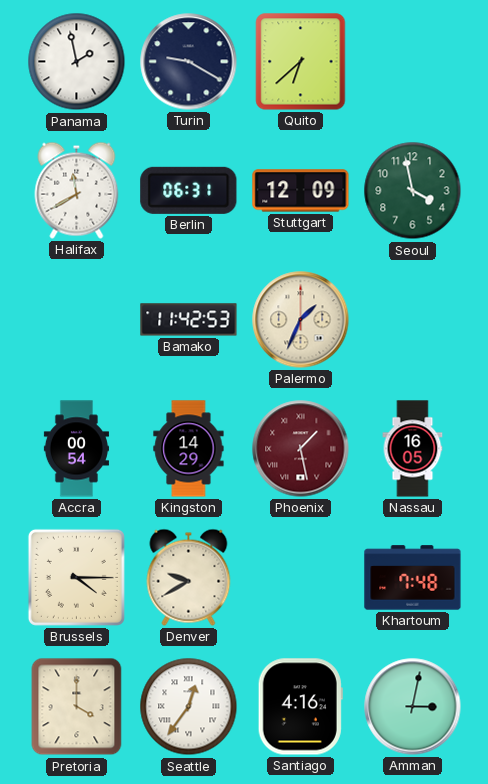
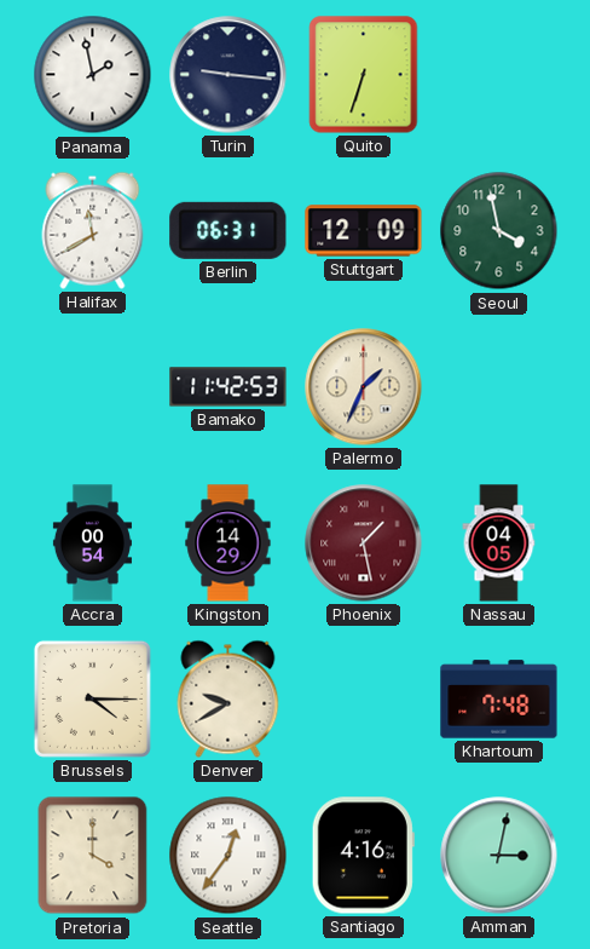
Turin: 9:20 -> 9:16
Quito: 6:38 -> 6:33
Nassau: 16:05 -> 04:05
